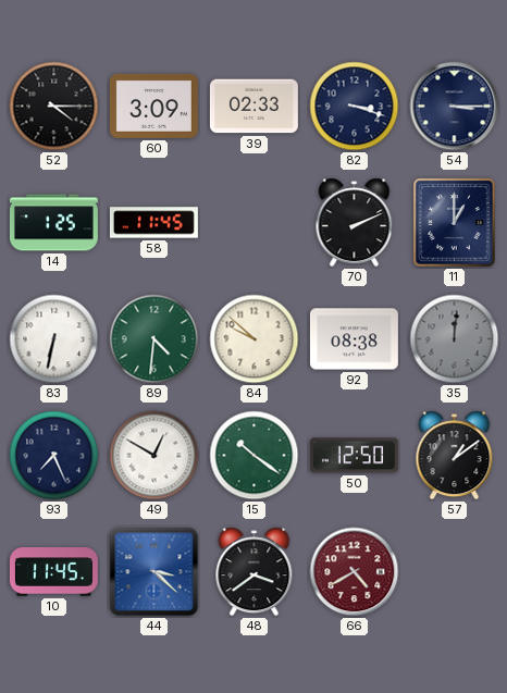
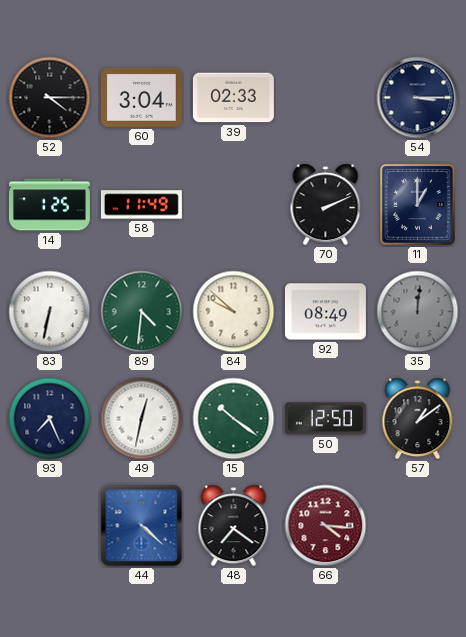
60: 3:09 -> 3:04
82: 3:18 -> none
58: 11:45 -> 11:49
92: 08:38 -> 08:49
49: 12:50 -> 12:32
10: 11:45 -> none
44: 3:22 -> 4:22
48: 3:39 -> 7:21
66: 4:40 -> 4:16
